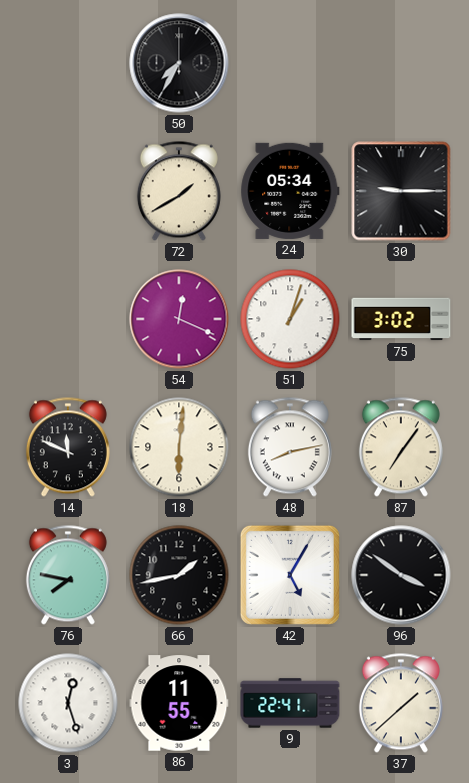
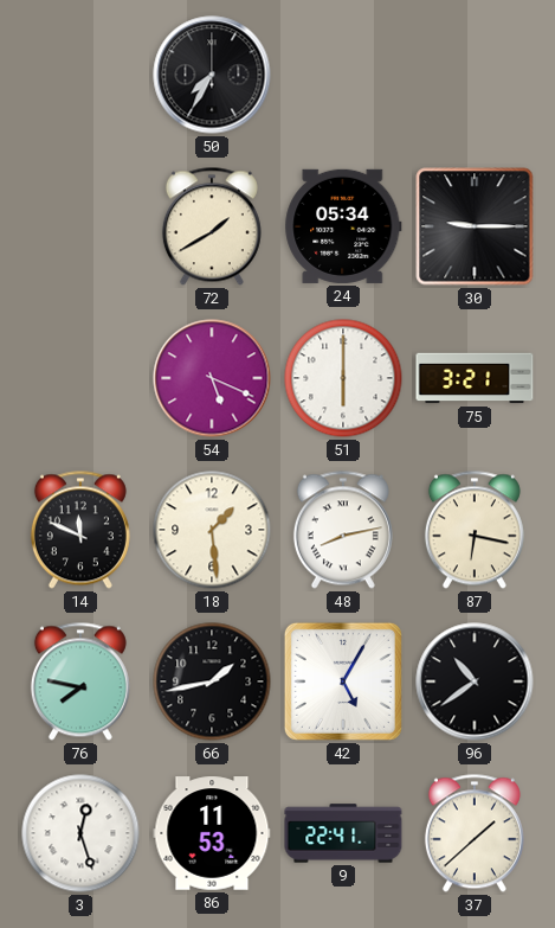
54: 12:19 -> 5:19
51: 1:03 -> 6:00
75: 3:02 -> 3:21
18: 6:01 -> 1:29
87: 7:06 -> 6:17
96: 3:51 -> 10:39
86: 11:55 -> 11:53
